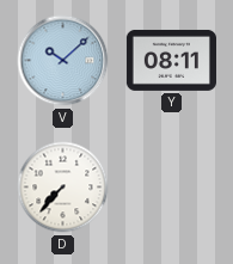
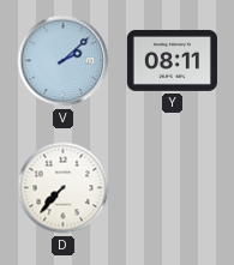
V: 10:08 -> 2:08
